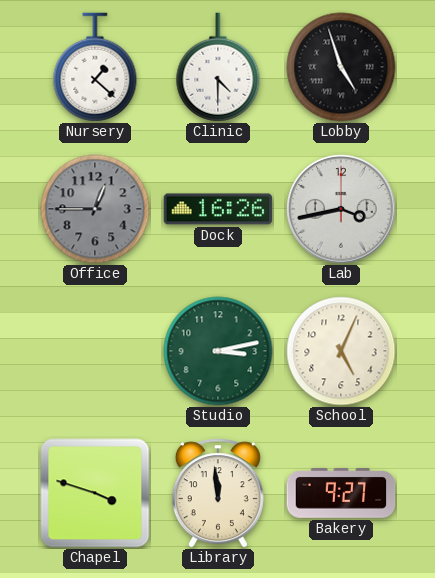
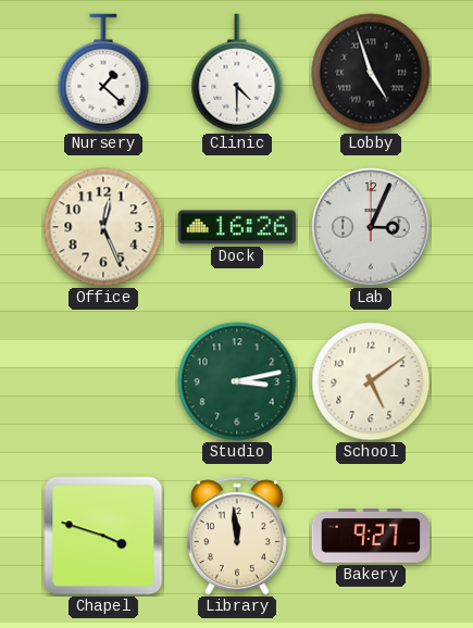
Office: 12:45 -> 12:26
Office dial: grey -> cream
Lab: 3:43 -> 3:04
School: 5:04 -> 5:09
